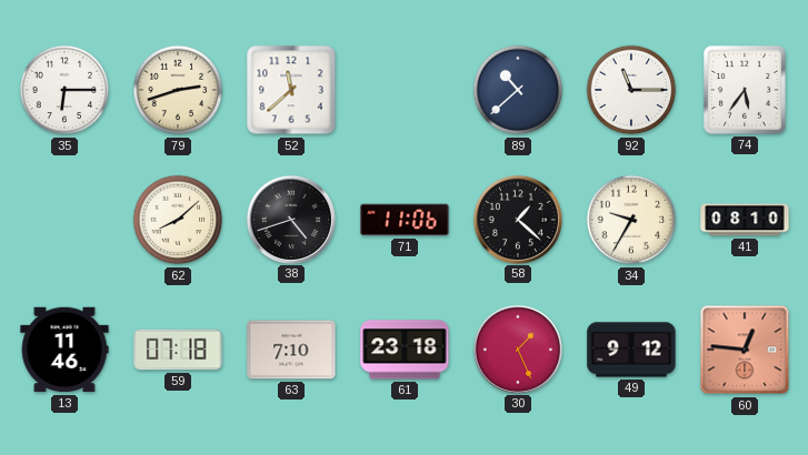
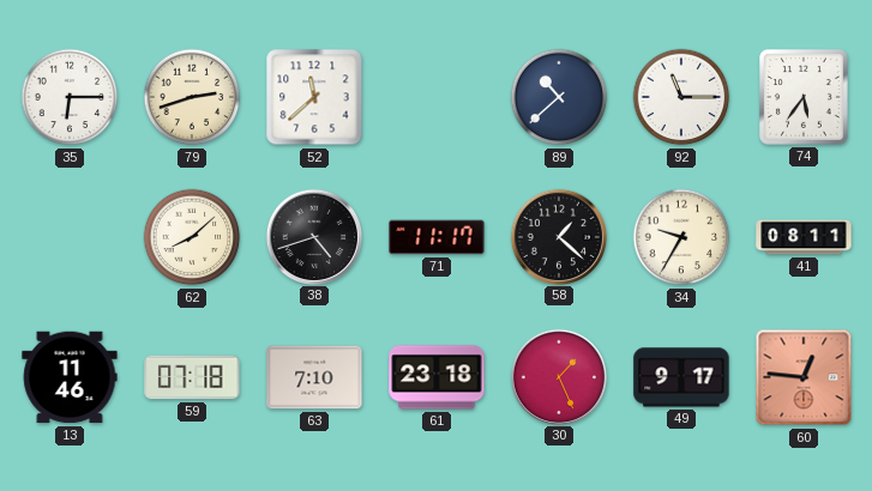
71: 11:06 -> 11:17
41: 08:10 -> 08:11
49: 9:12 -> 9:17
